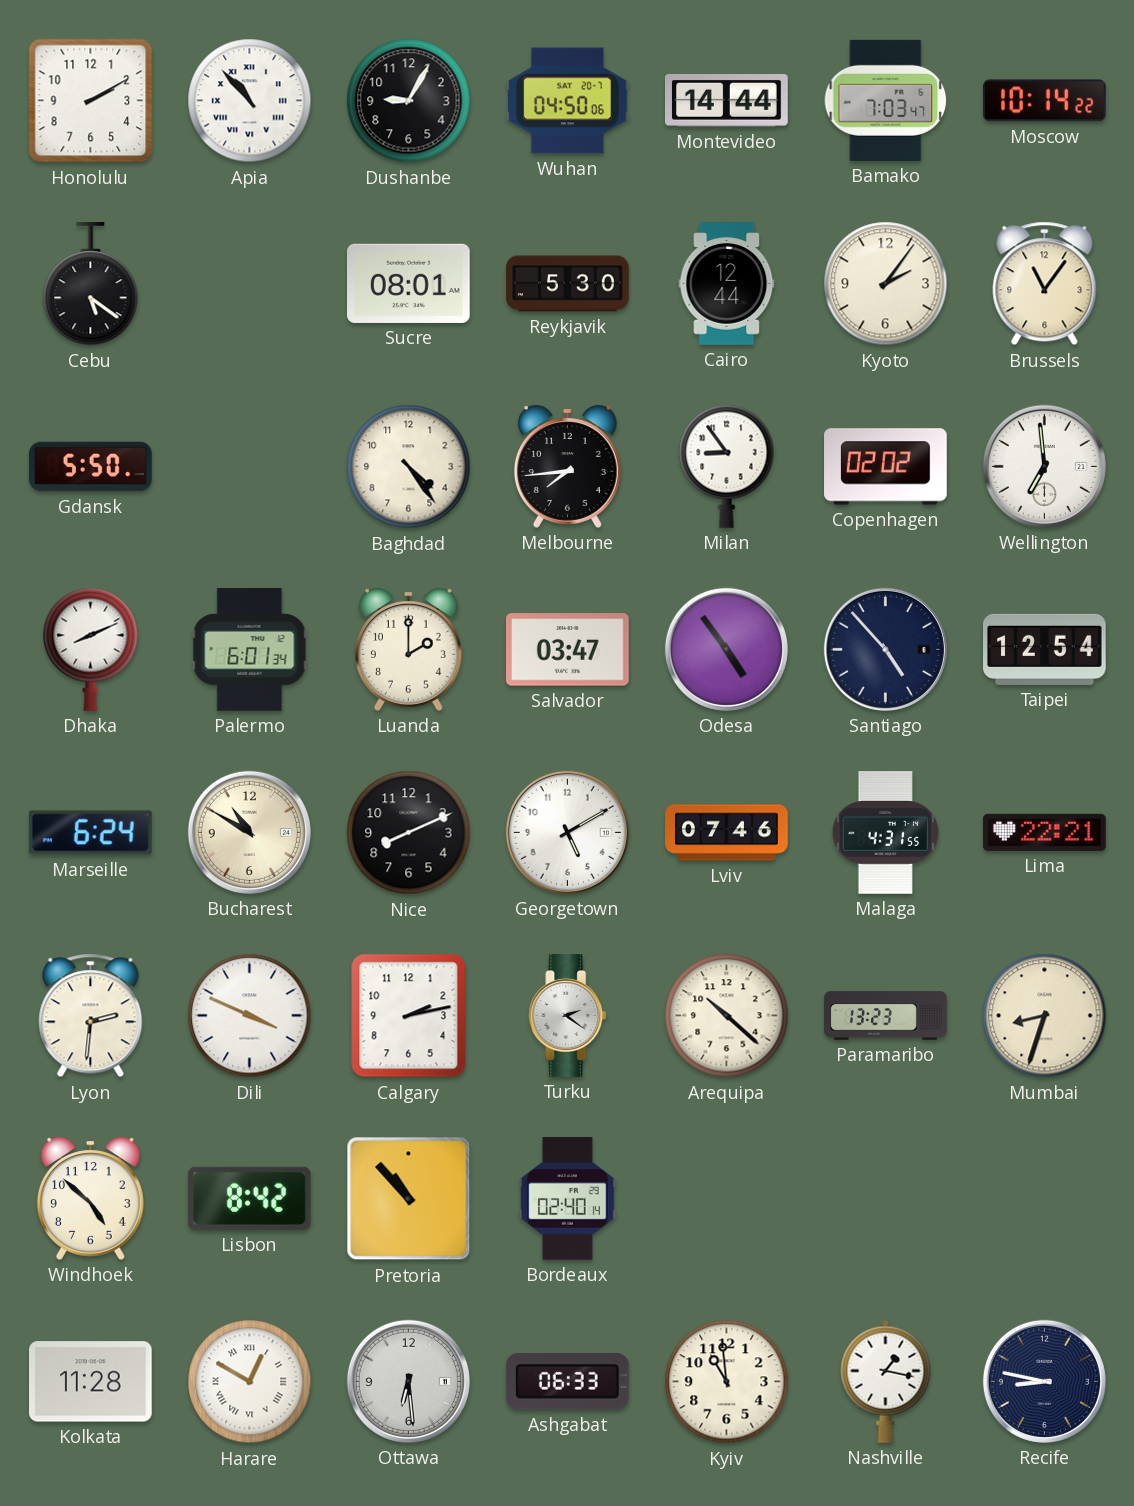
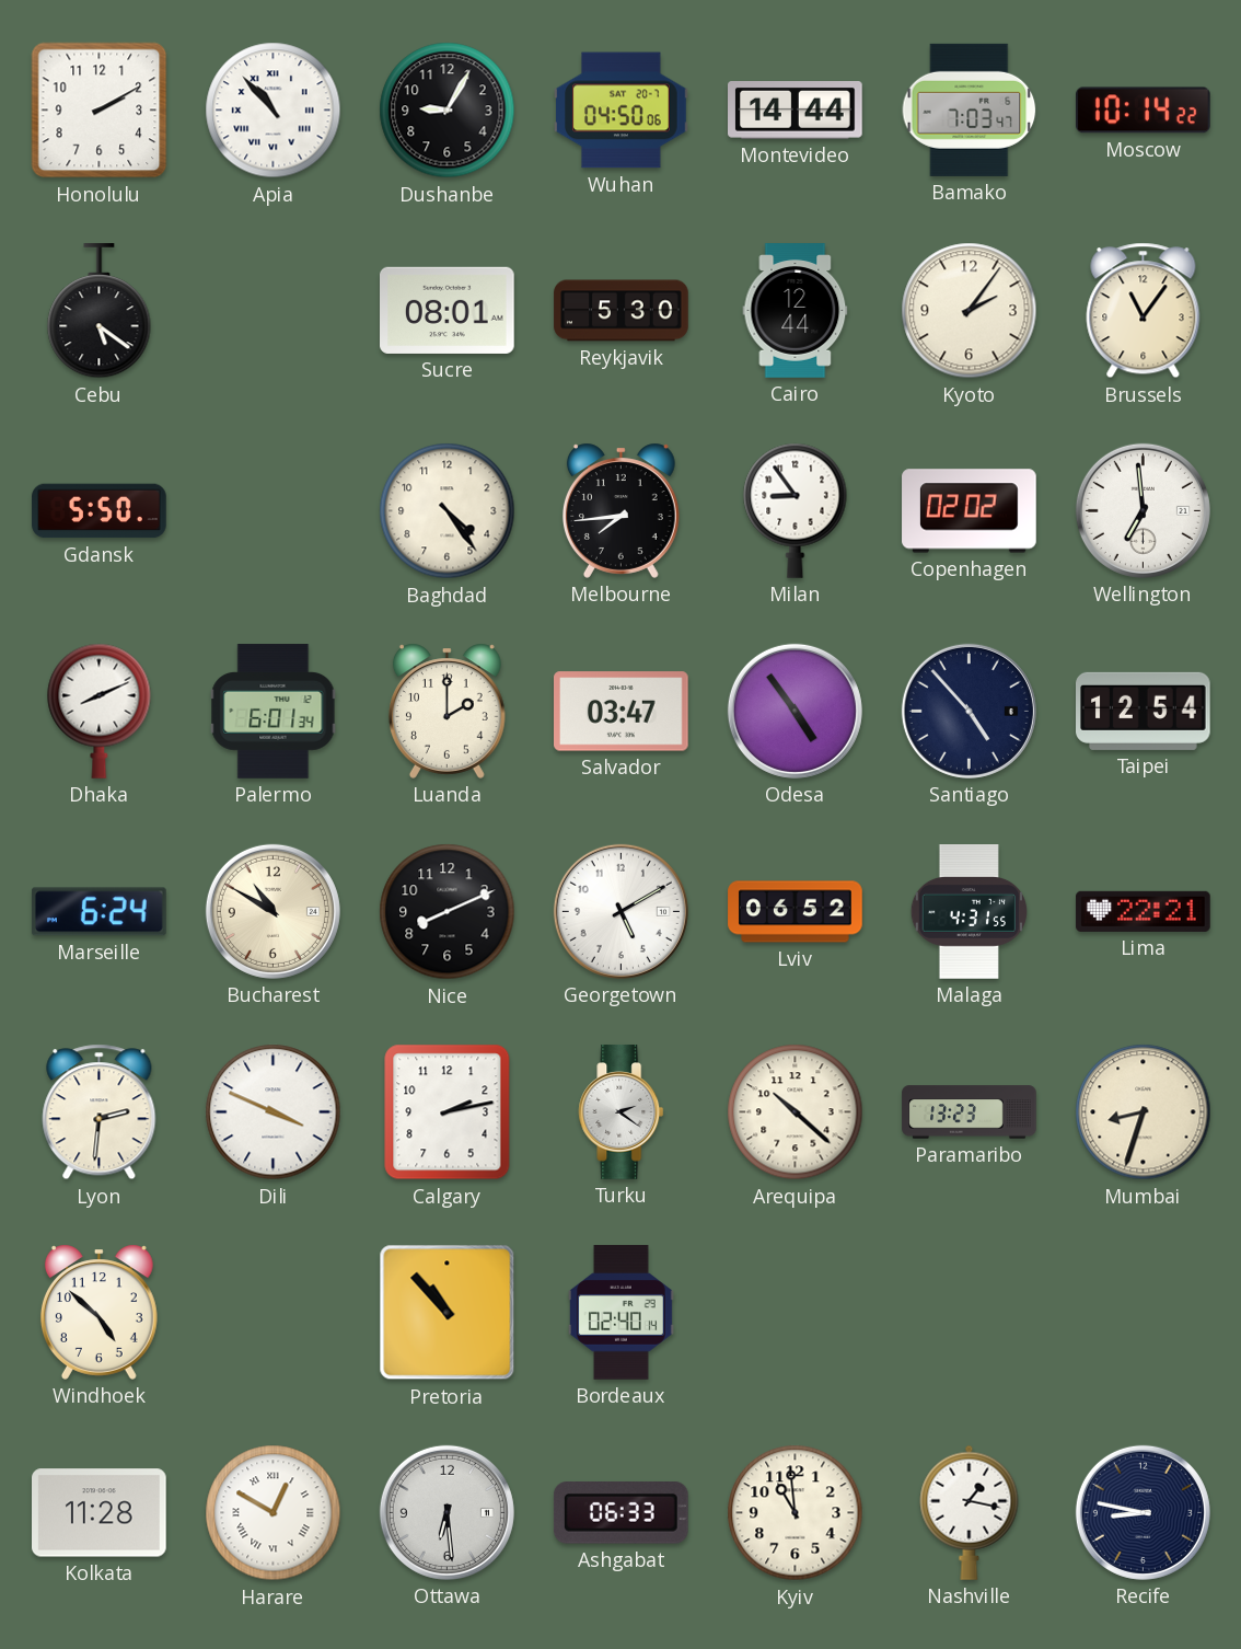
Lviv: 07:46 -> 06:52
Lisbon: 8:42 -> none
